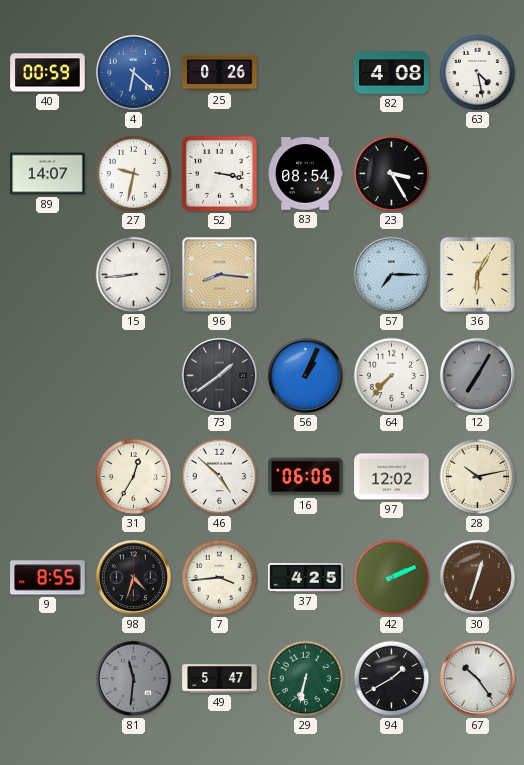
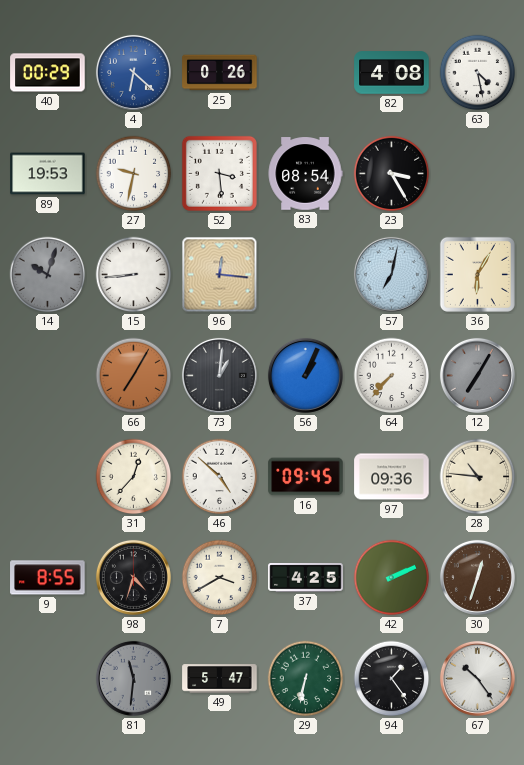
40: 00:59 -> 00:29
89: 14:07 -> 19:53
52: 3:17 -> 3:29
14: none -> 10:03
96: 8:16 -> 12:16
57: 7:15 -> 7:02
66: none -> 7:05
73: 1:39 -> 1:01
31: 12:35 -> 12:37
16: 06:06 -> 09:45
97: 12:02 -> 09:36
28: 10:13 -> 10:46
7: 3:44 -> 3:40
94: 1:40 -> 1:24
